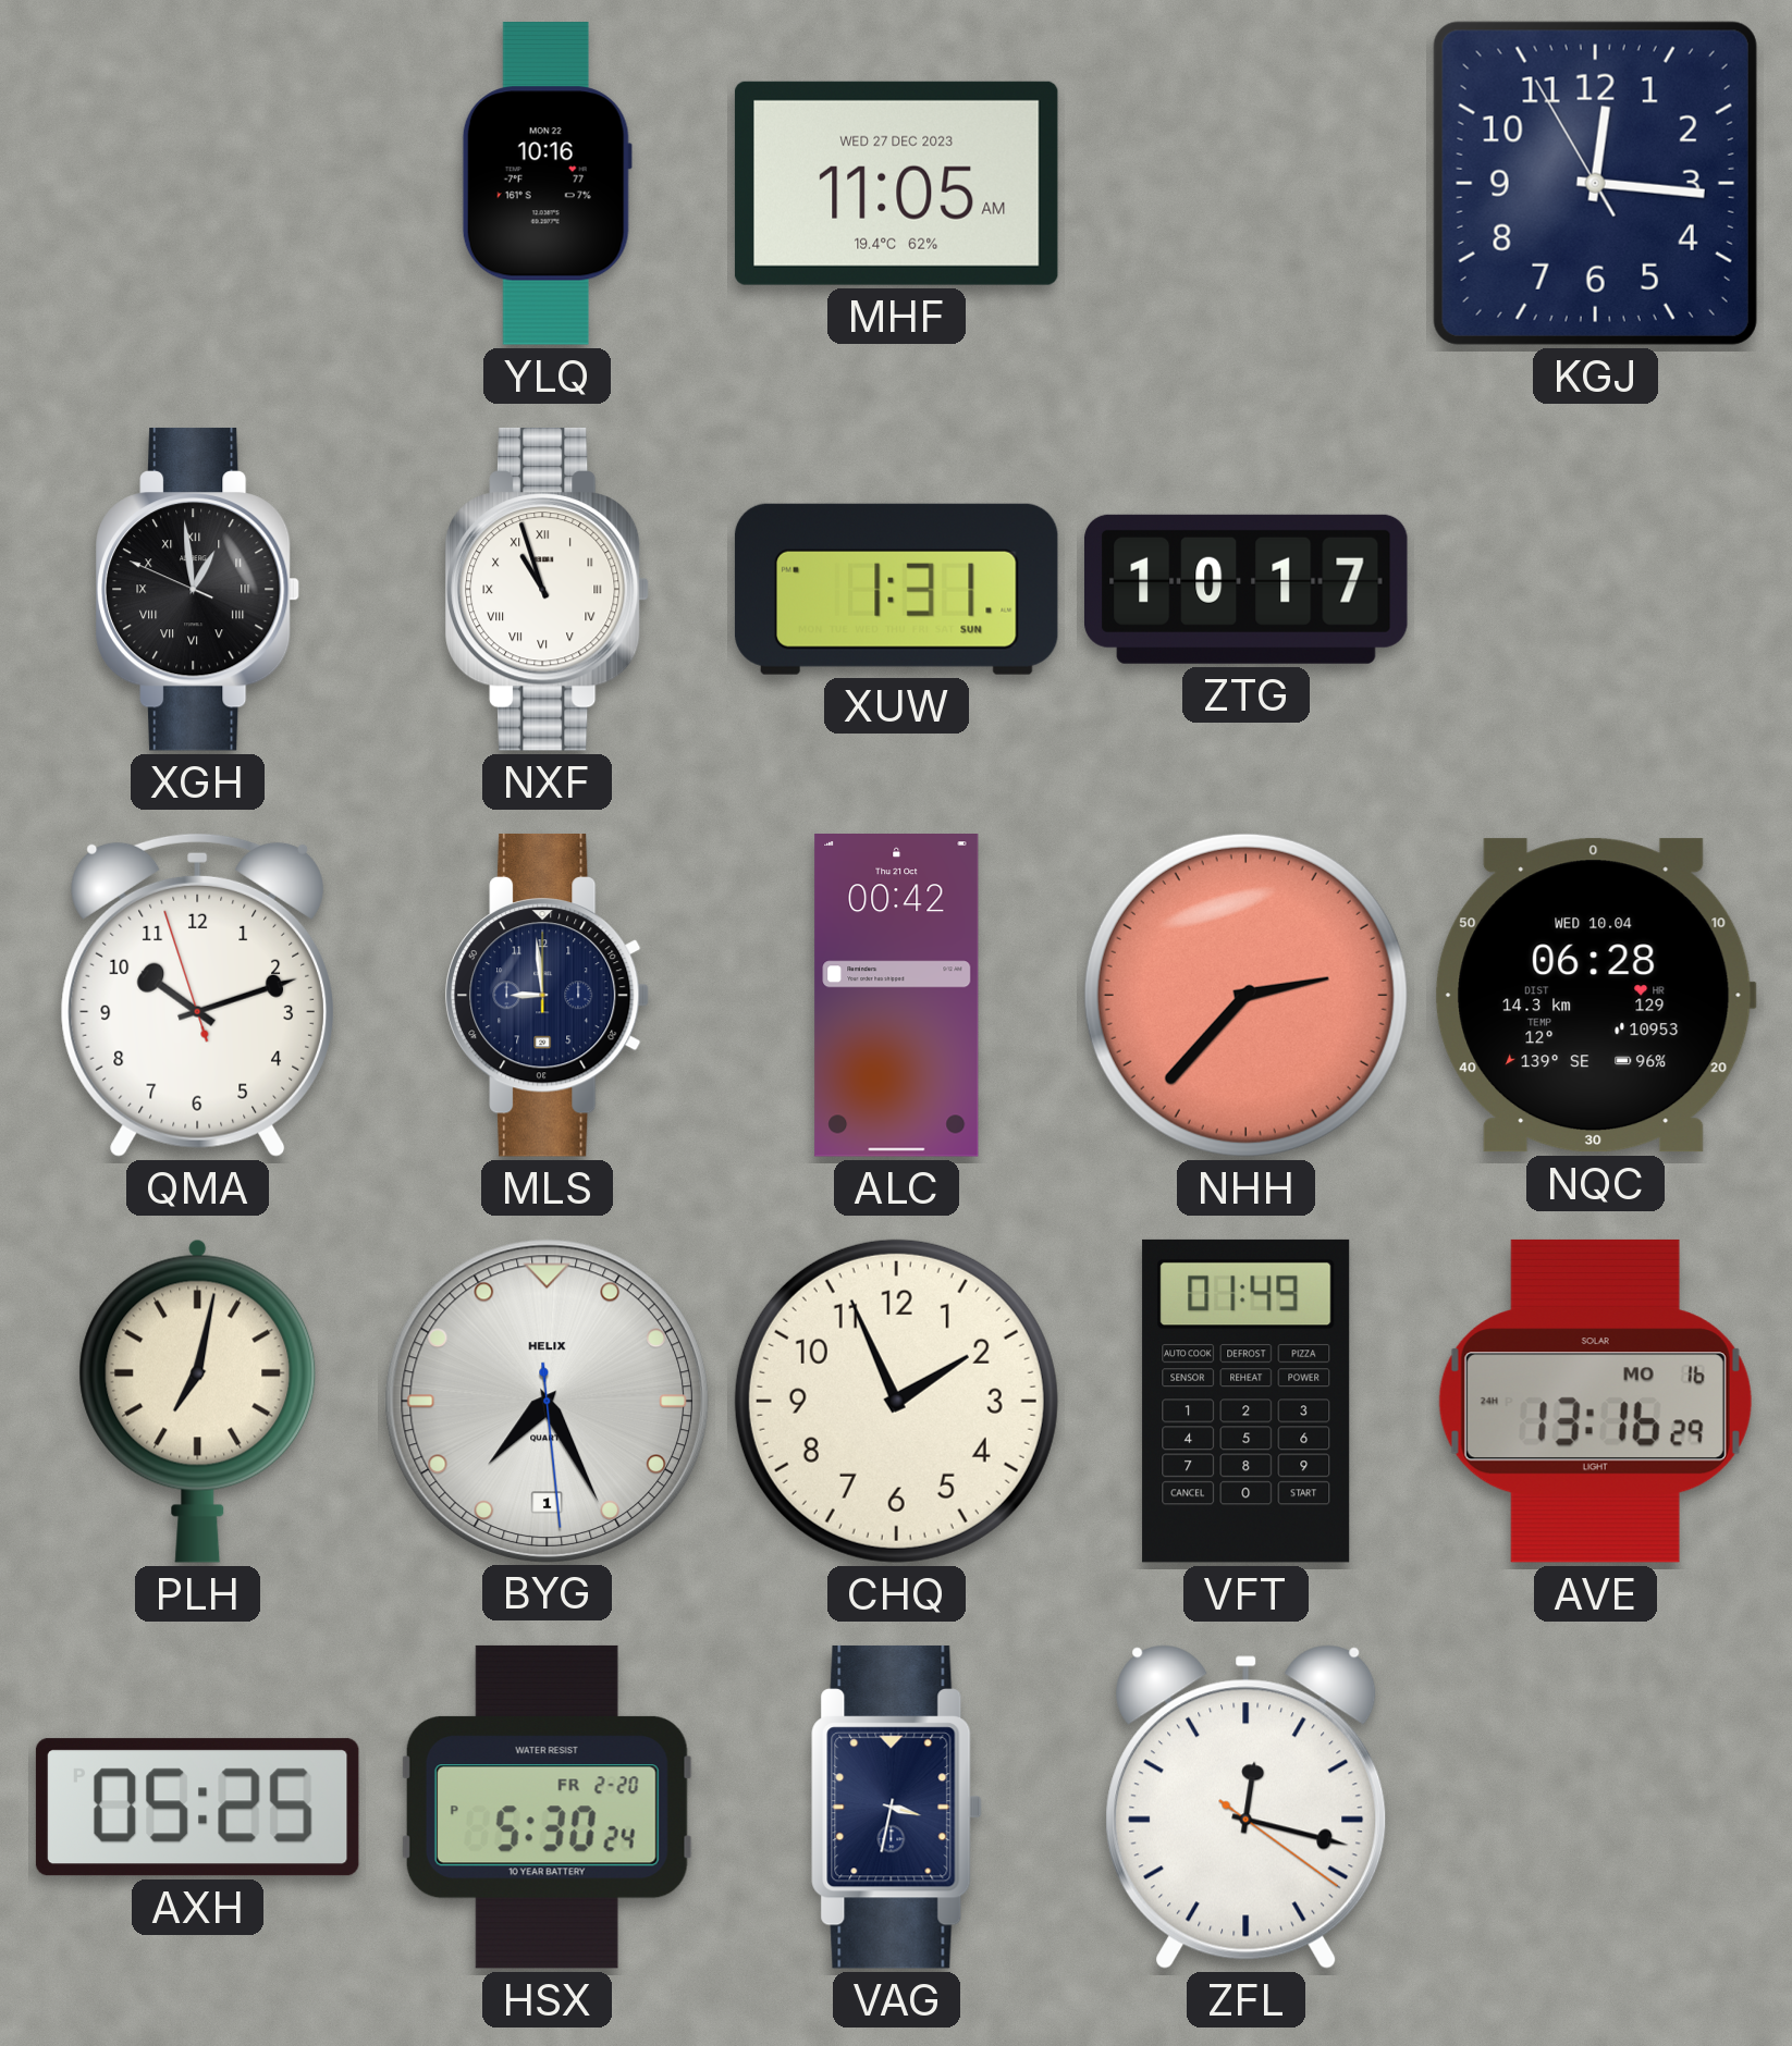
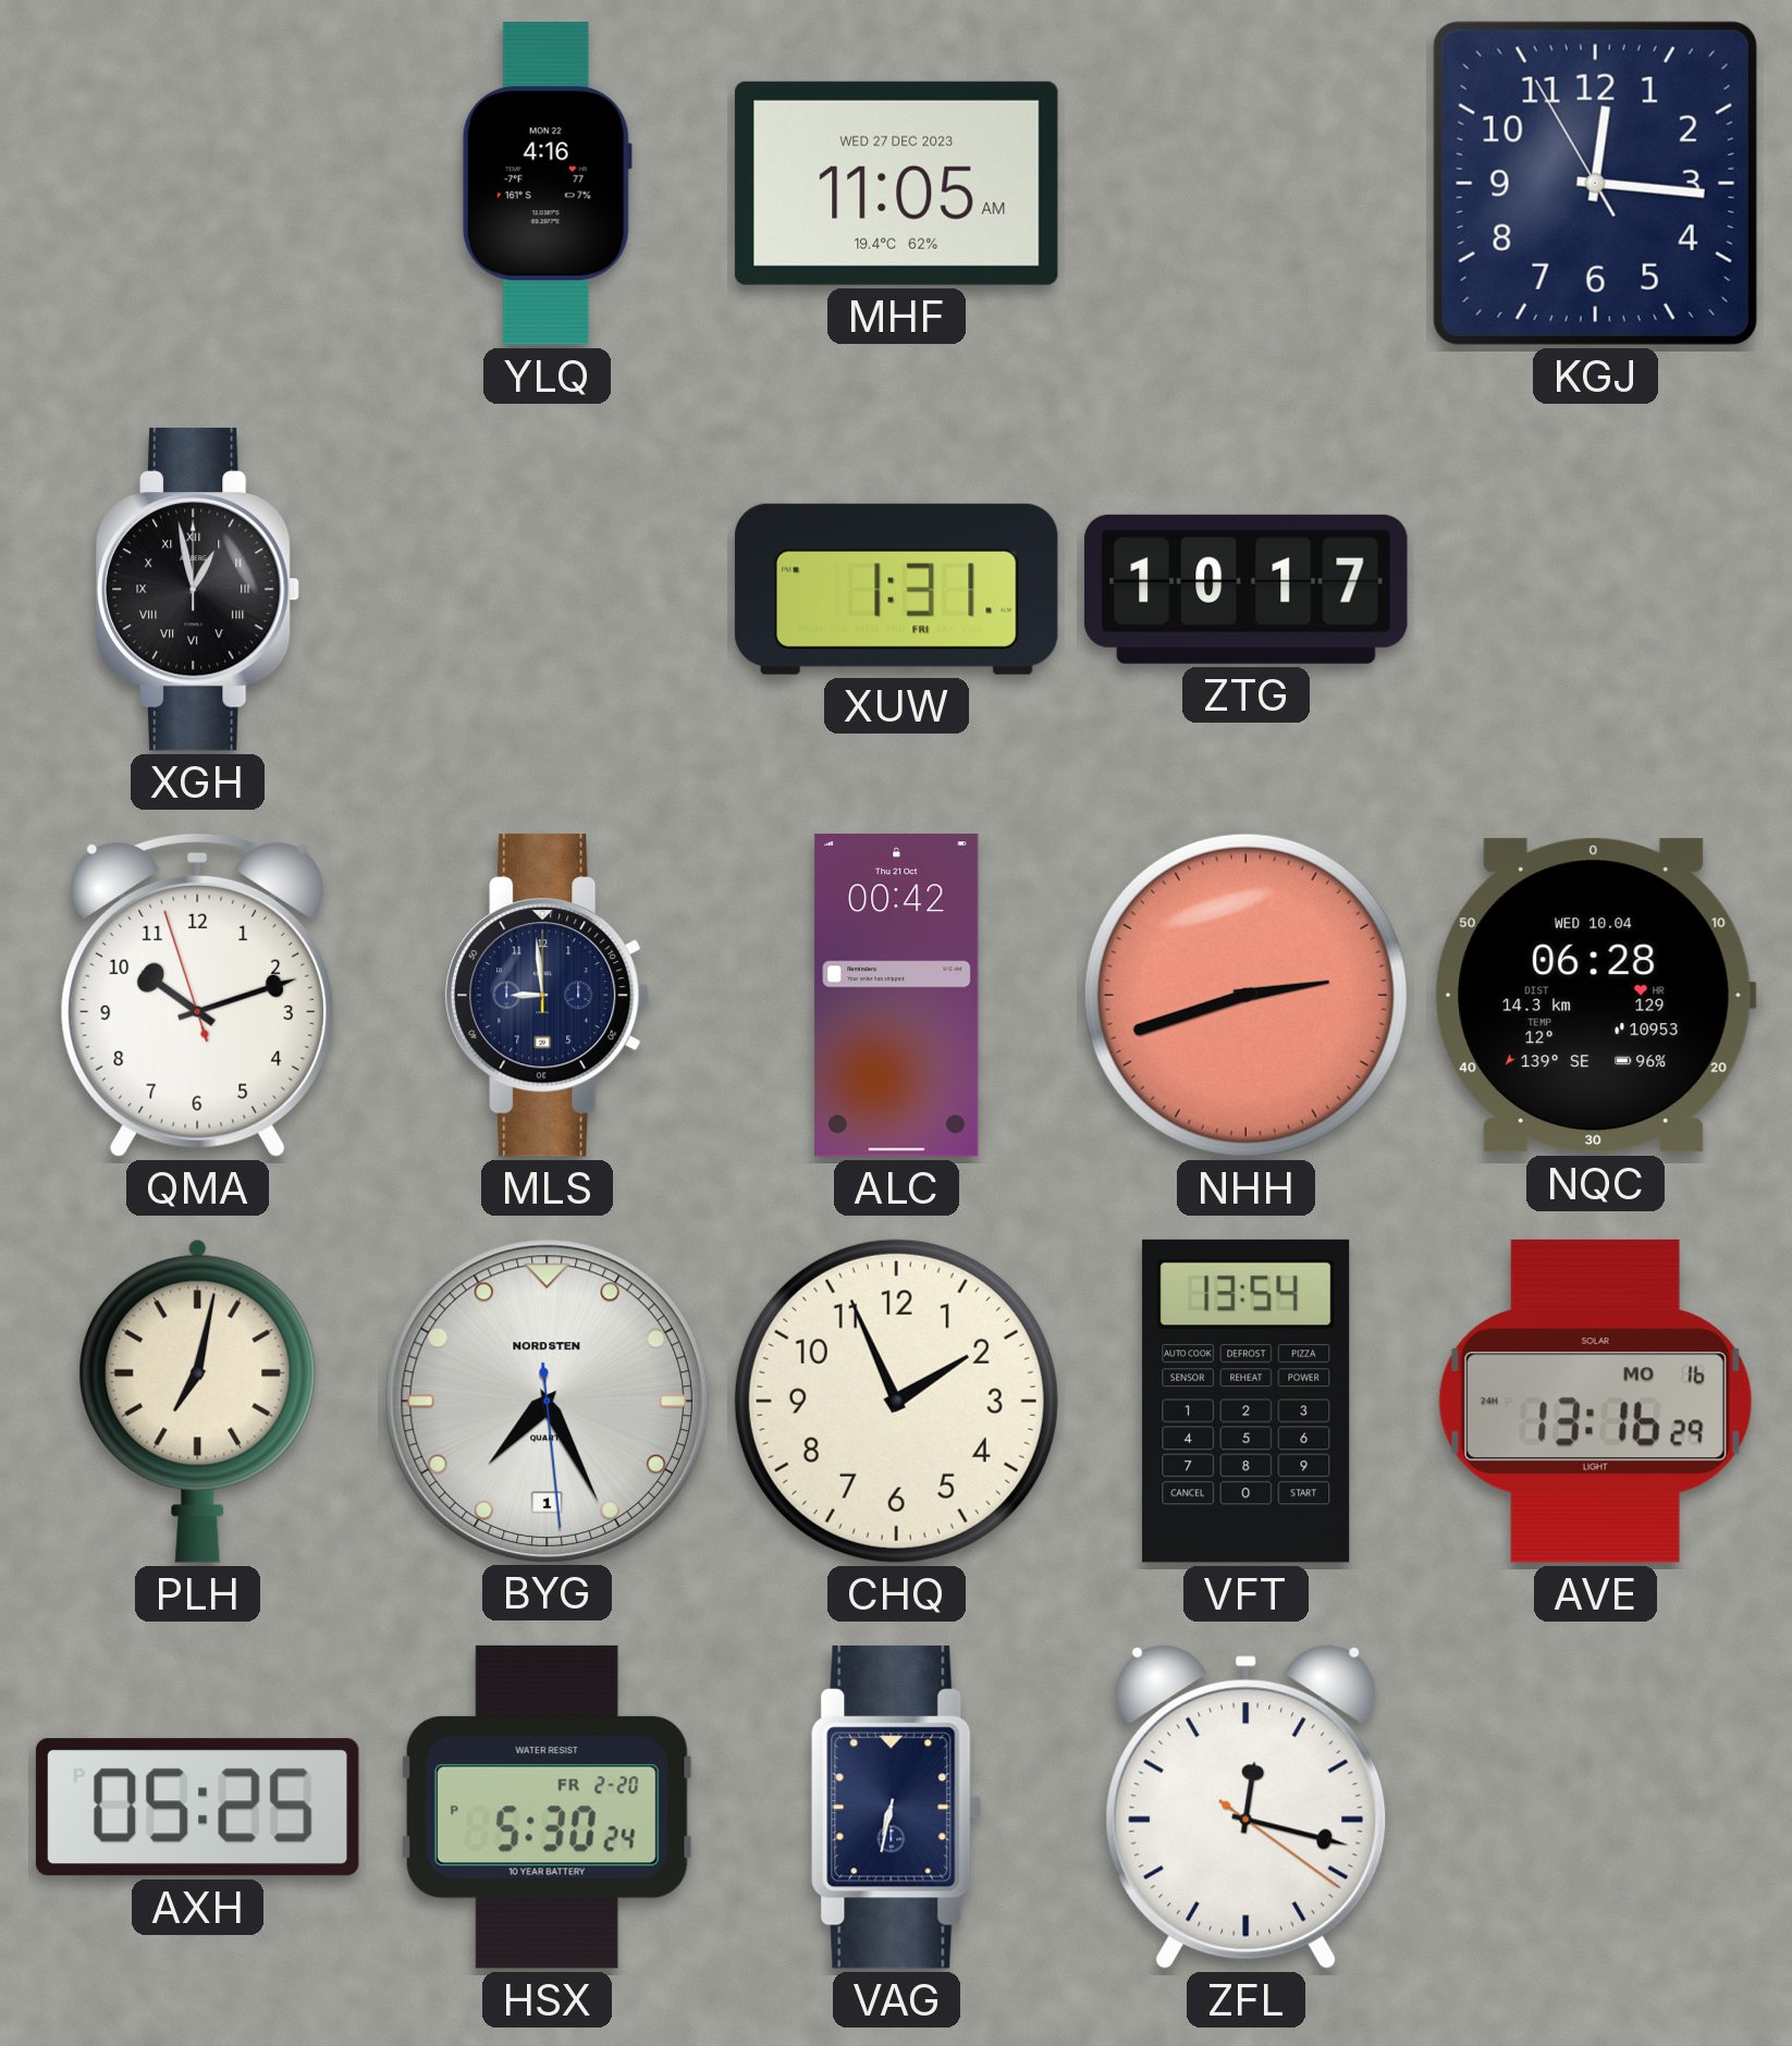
YLQ: 10:16 -> 4:16
XGH: 12:58:49 -> 12:58:00
NXF: 10:57 -> none
XUW date: SUN -> FRI
NHH: 2:37 -> 2:42
BYG brand: HELIX -> NORDSTEN
VFT: 01:49 -> 13:54
VAG: 3:32 -> 6:32
